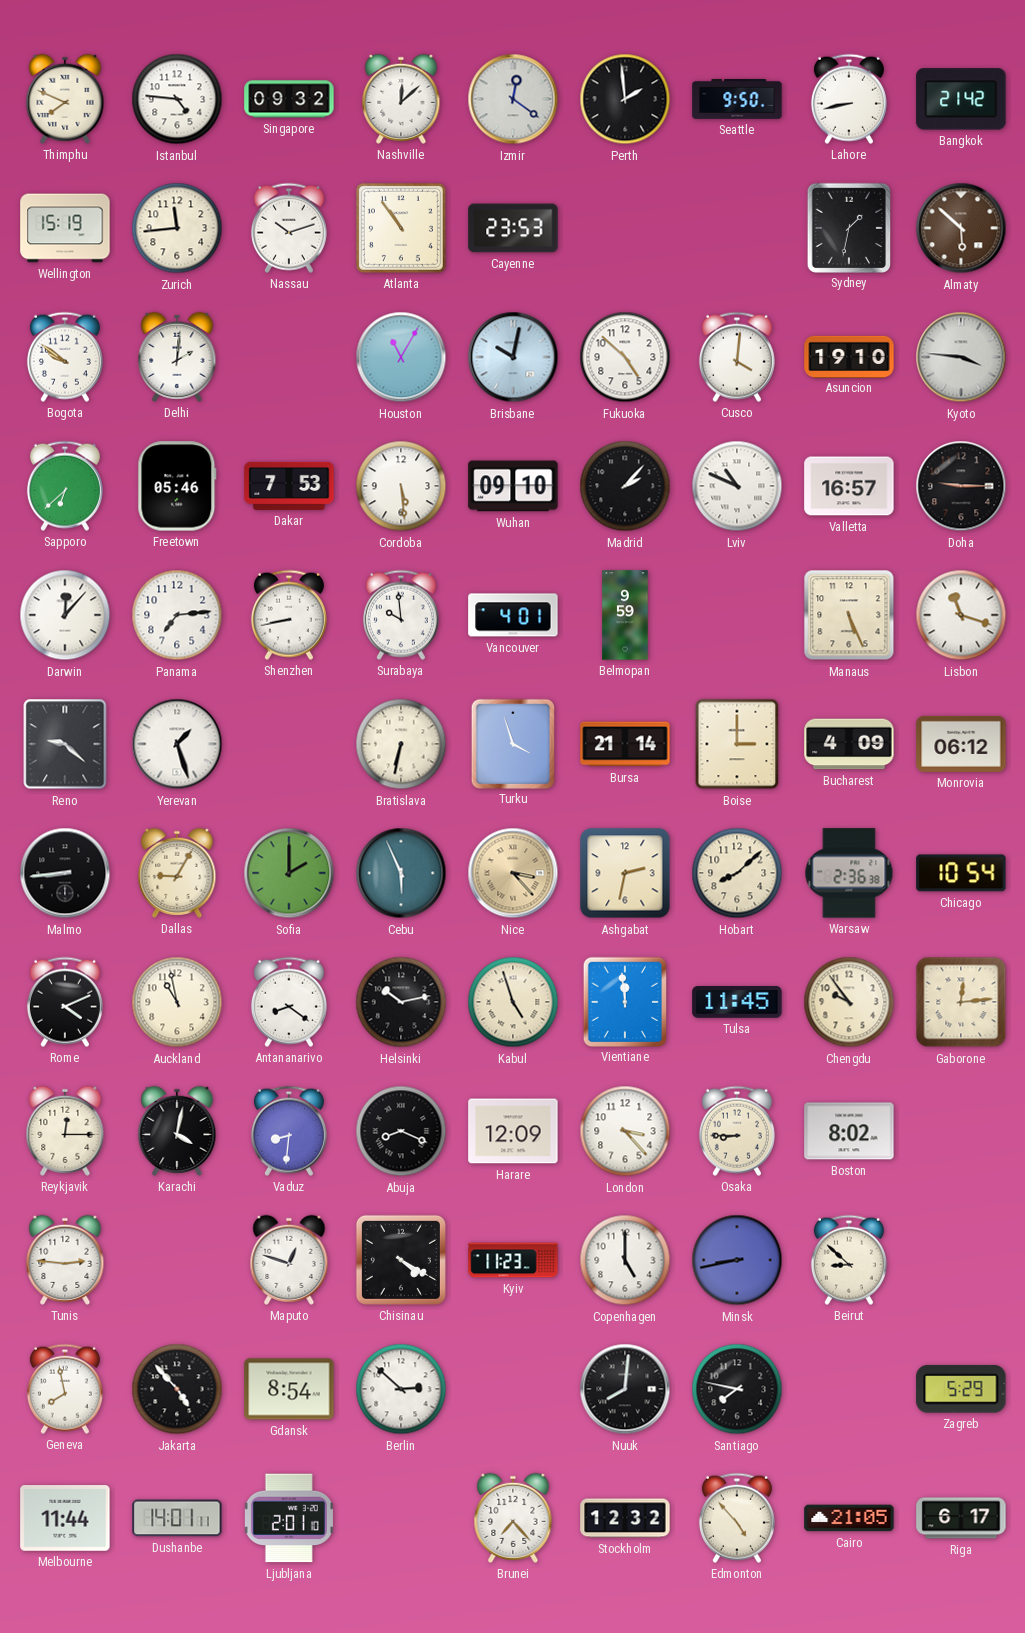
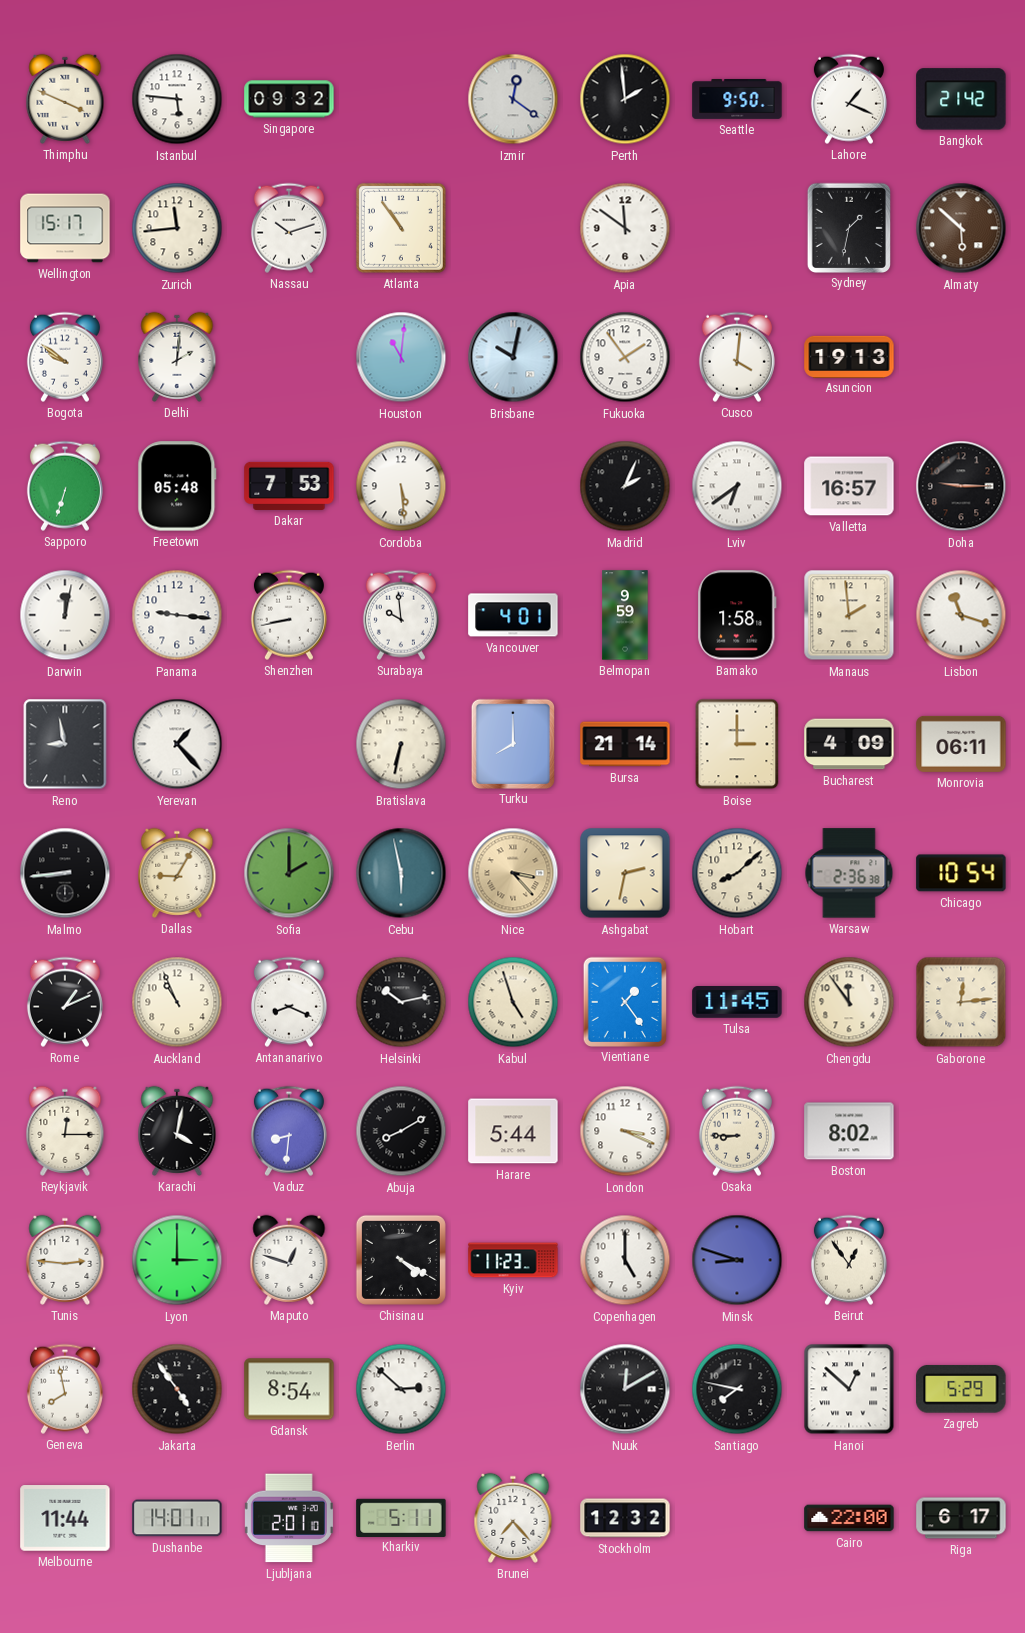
Thimphu: 7:49 -> 3:49
Istanbul: 4:46 -> 5:46
Nashville: 12:08 -> none
Lahore: 8:43 -> 1:19
Wellington: 15:19 -> 15:17
Cayenne: 23:53 -> none
Apia: none -> 11:51
Houston: 11:05 -> 11:01
Fukuoka: 4:52 -> 1:54
Asuncion: 19:10 -> 19:13
Kyoto: 3:46 -> none
Sapporo: 6:38 -> 6:33
Freetown: 05:46 -> 05:48
Wuhan: 09:10 -> none
Madrid: 2:07 -> 2:04
Lviv: 10:49 -> 6:39
Darwin: 12:07 -> 12:02
Panama: 7:14 -> 9:16
Bamako: none -> 1:58
Manaus: 5:26 -> 1:59
Reno: 9:22 -> 8:58
Yerevan: 1:27 -> 1:23
Turku: 3:57 -> 8:00
Monrovia: 06:12 -> 06:11
Cebu: 5:56 -> 5:58
Rome: 4:11 -> 1:11
Auckland: 10:58 -> 10:56
Antananarivo: 8:21 -> 8:19
Vientiane: 11:59 -> 1:24
Chengdu: 9:54 -> 11:54
Abuja: 8:19 -> 8:10
Harare: 12:09 -> 5:44
London: 3:23 -> 3:19
Lyon: none -> 3:00
Minsk: 8:43 -> 8:48
Beirut: 8:52 -> 12:54
Jakarta: 4:53 -> 4:54
Nuuk: 8:01 -> 12:10
Hanoi: none -> 12:52
Kharkiv: none -> 5:11
Edmonton: 4:53 -> none
Cairo: 21:05 -> 22:00
